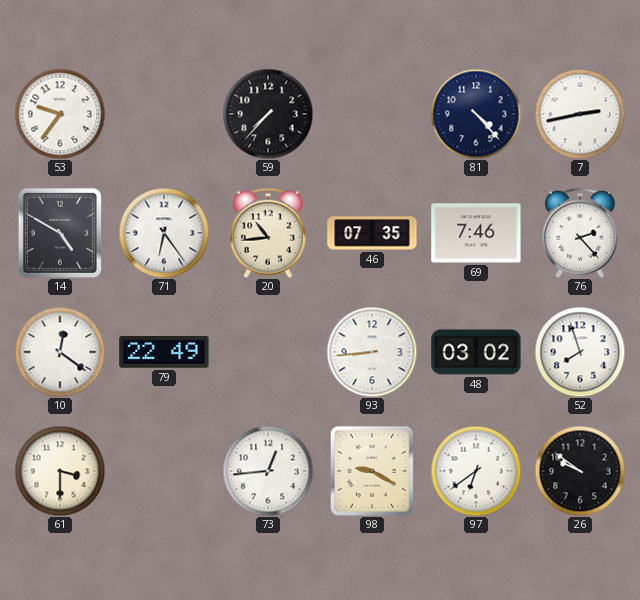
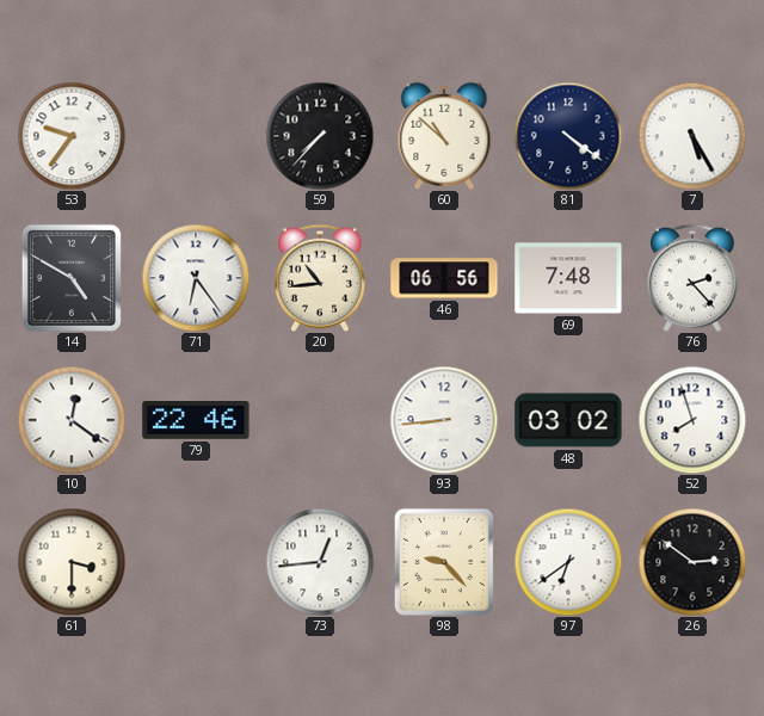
60: none -> 10:52
81: 4:23 -> 4:21
7: 2:43 -> 5:25
46: 07:35 -> 06:56
69: 7:46 -> 7:48
79: 22:49 -> 22:46
98: 9:20 -> 9:23
26: 9:51 -> 2:51
